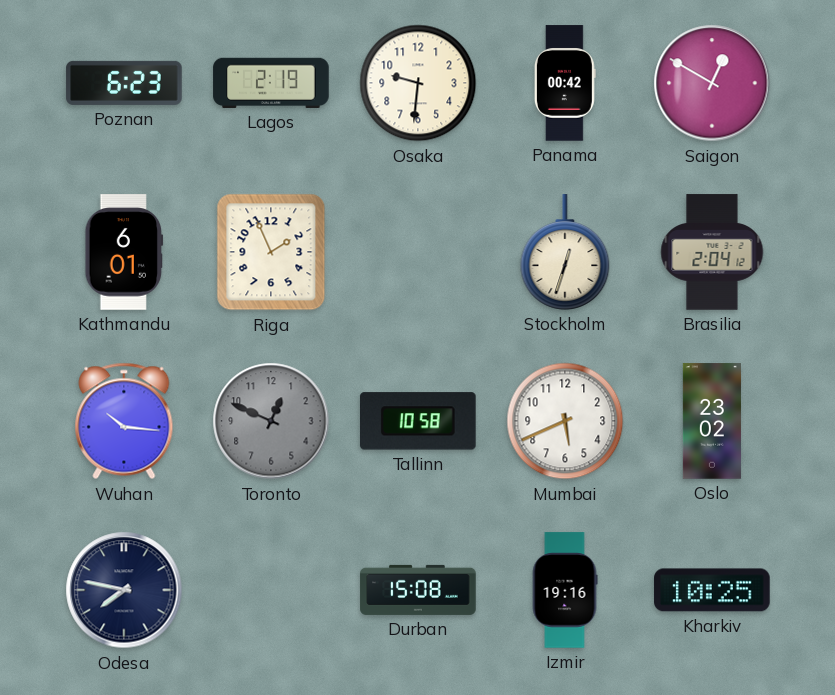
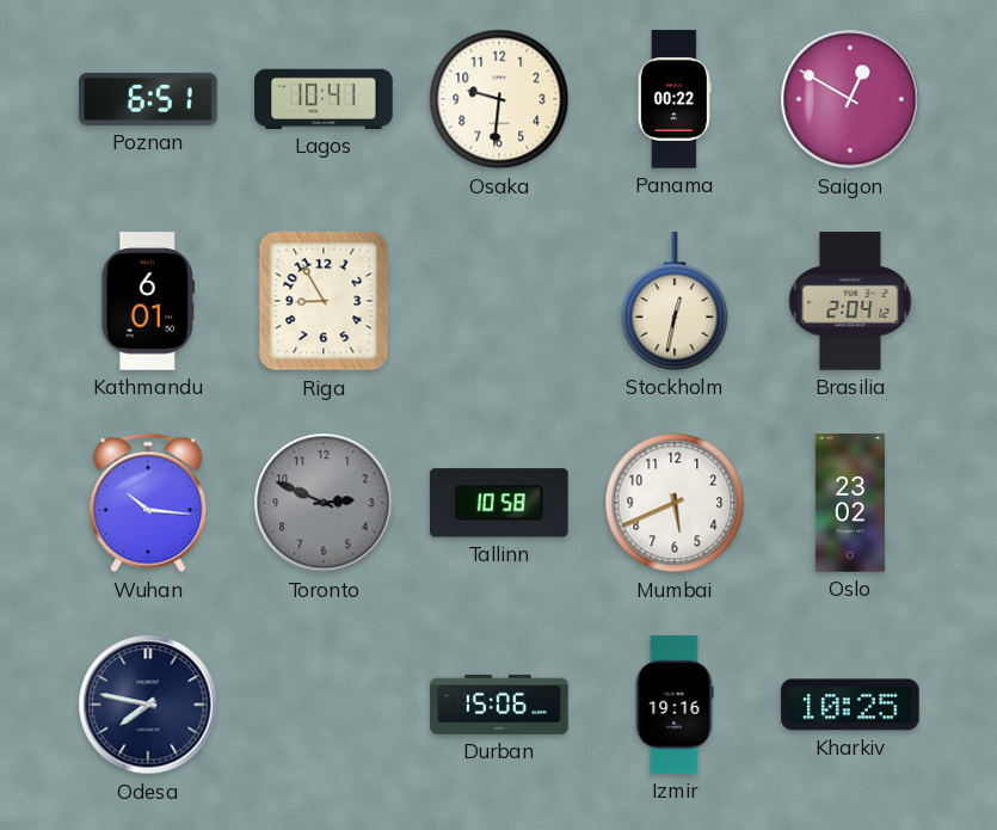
Poznan: 6:23 -> 6:51
Lagos: 2:19 -> 10:41
Panama: 00:42 -> 00:22
Riga: 1:56 -> 8:55
Stockholm: 12:33 -> 12:32
Toronto: 12:49 -> 2:49
Durban: 15:08 -> 15:06
